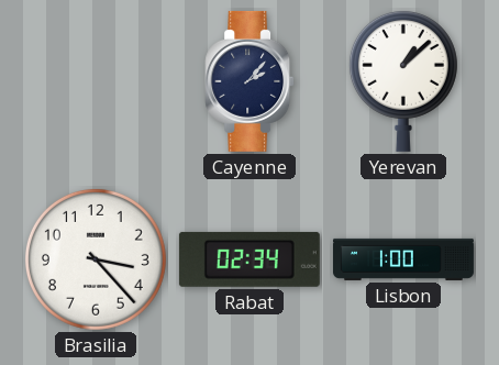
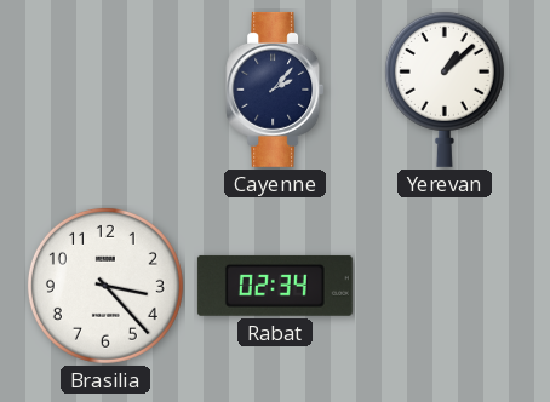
Lisbon: 1:00 -> none
